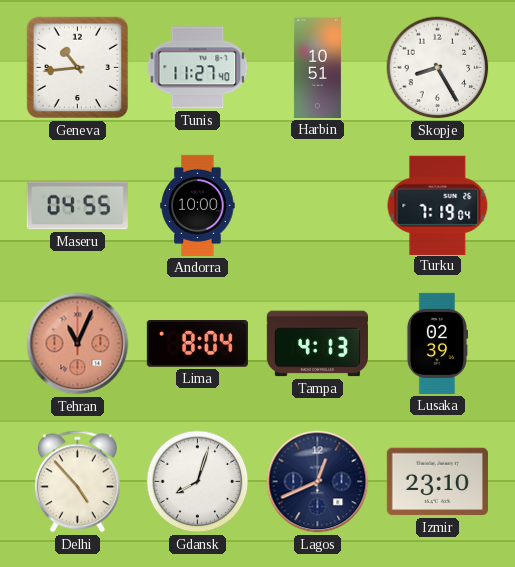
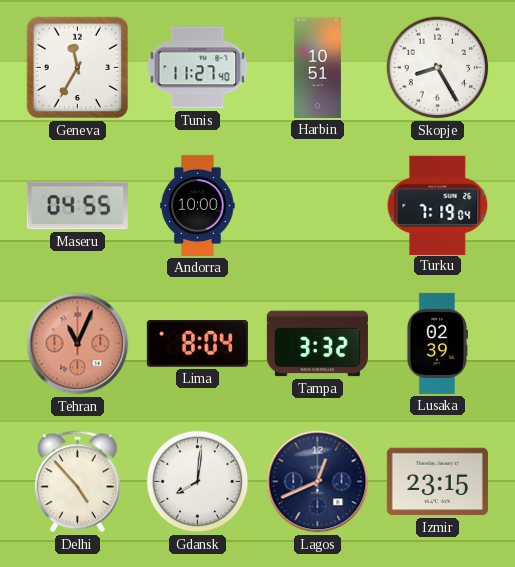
Geneva: 10:44 -> 11:35
Tampa: 4:13 -> 3:32
Gdansk: 8:03 -> 8:01
Izmir: 23:10 -> 23:15
